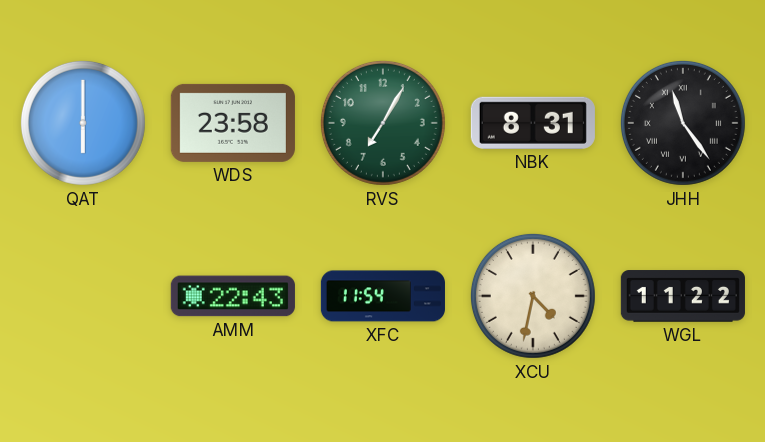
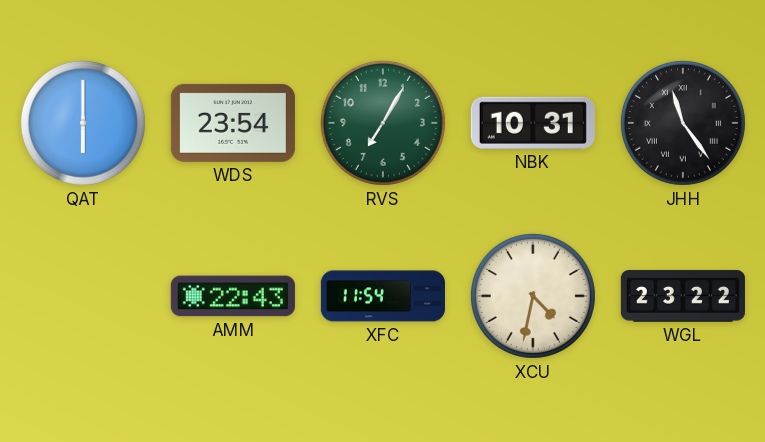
WDS: 23:58 -> 23:54
NBK: 8:31 -> 10:31
WGL: 11:22 -> 23:22
